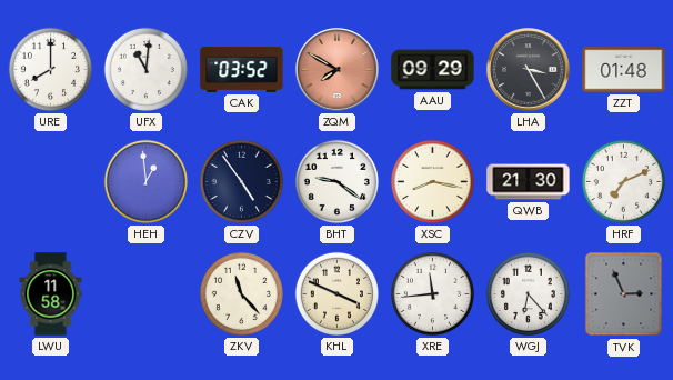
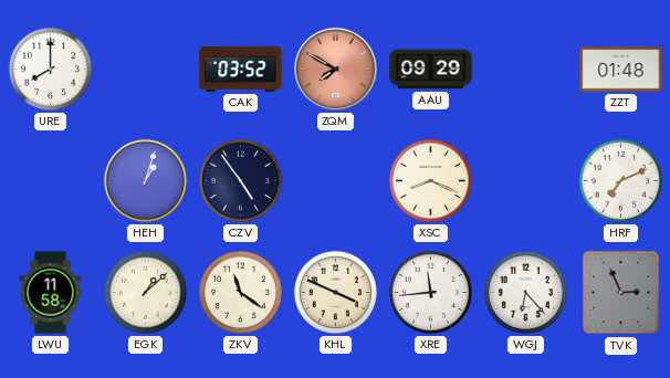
UFX: 11:01 -> none
LHA: 3:25 -> none
HEH: 12:59 -> 1:03
BHT: 9:21 -> none
XSC: 8:17 -> 8:19
QWB: 21:30 -> none
EGK: none -> 1:08
ZKV: 11:23 -> 11:21
